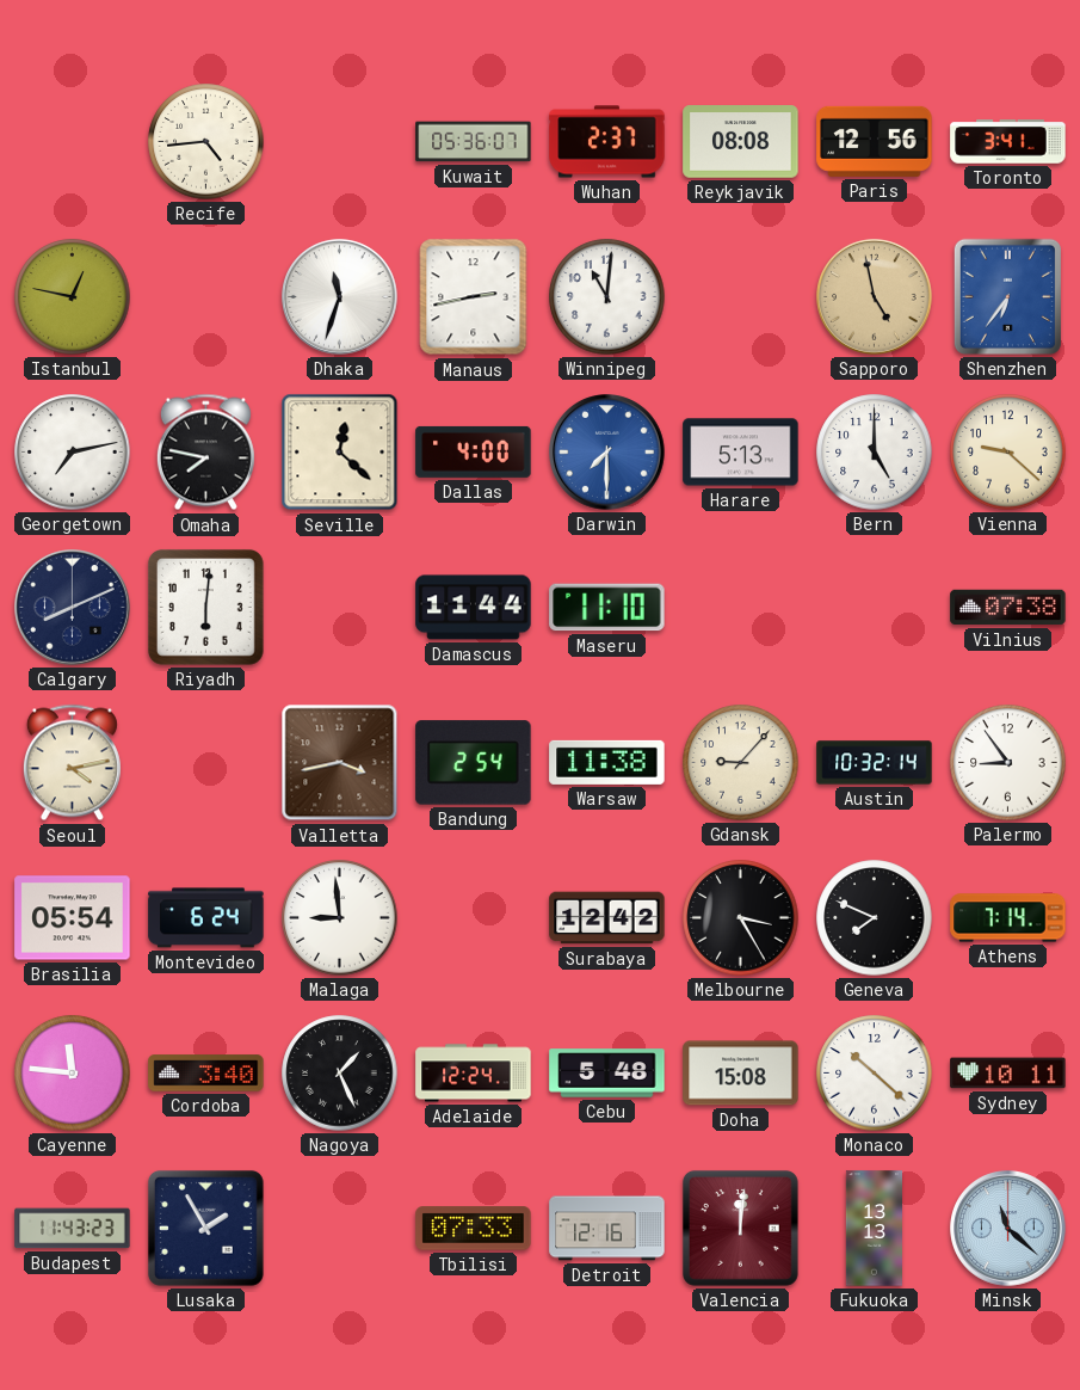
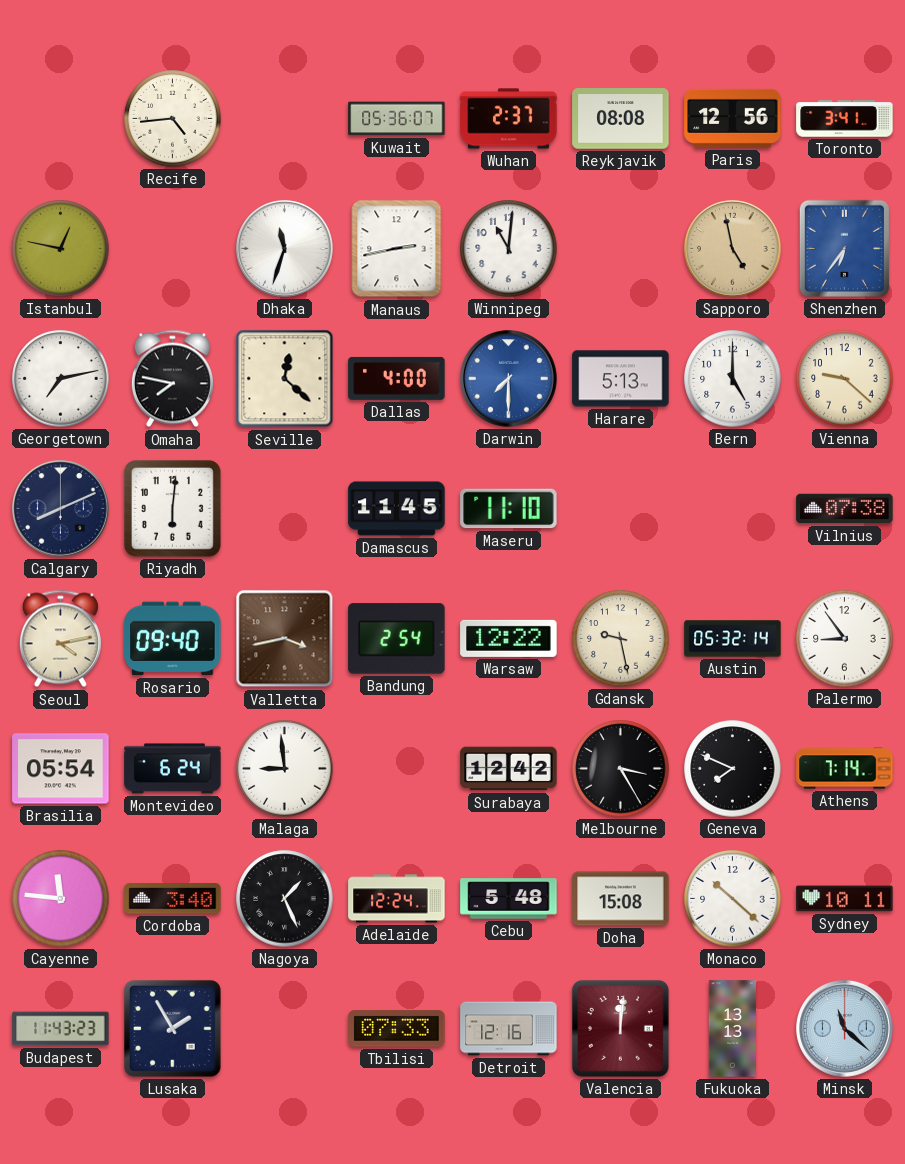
Damascus: 11:44 -> 11:45
Rosario: none -> 09:40
Warsaw: 11:38 -> 12:22
Gdansk: 9:07 -> 9:28
Austin: 10:32 -> 05:32
